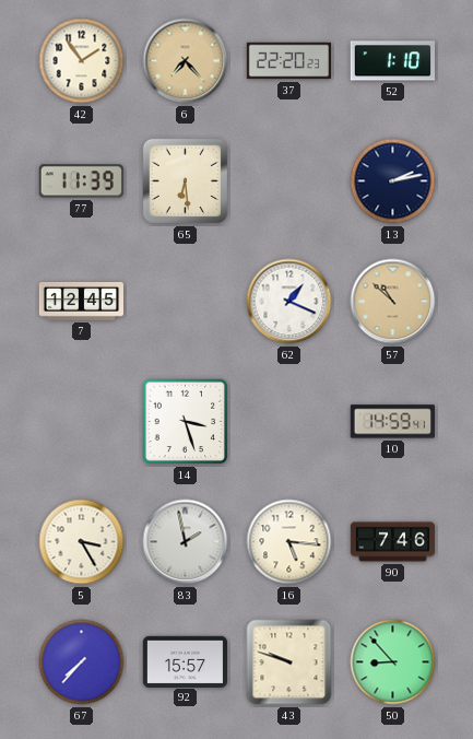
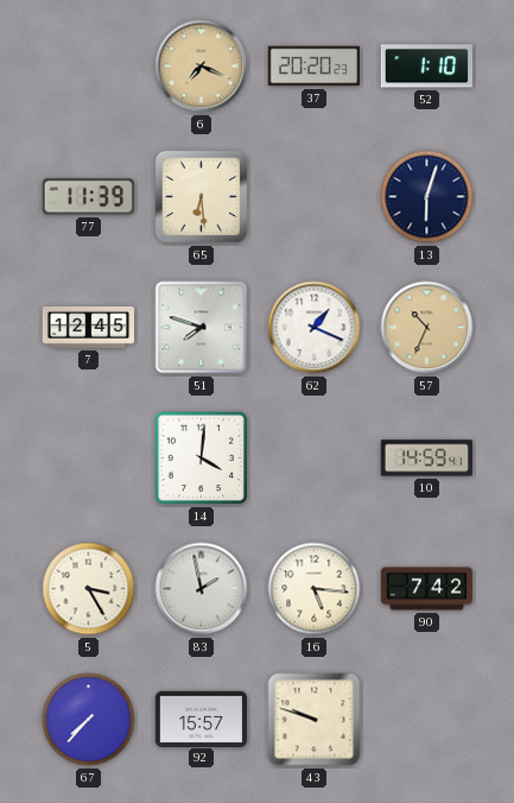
42: 1:54 -> none
6: 7:23 -> 7:19
37: 22:20 -> 20:20
13: 2:13 -> 6:03
51: none -> 7:48
57: 10:52 -> 10:34
14: 3:27 -> 4:01
90: 7:46 -> 7:42
50: 8:53 -> none
